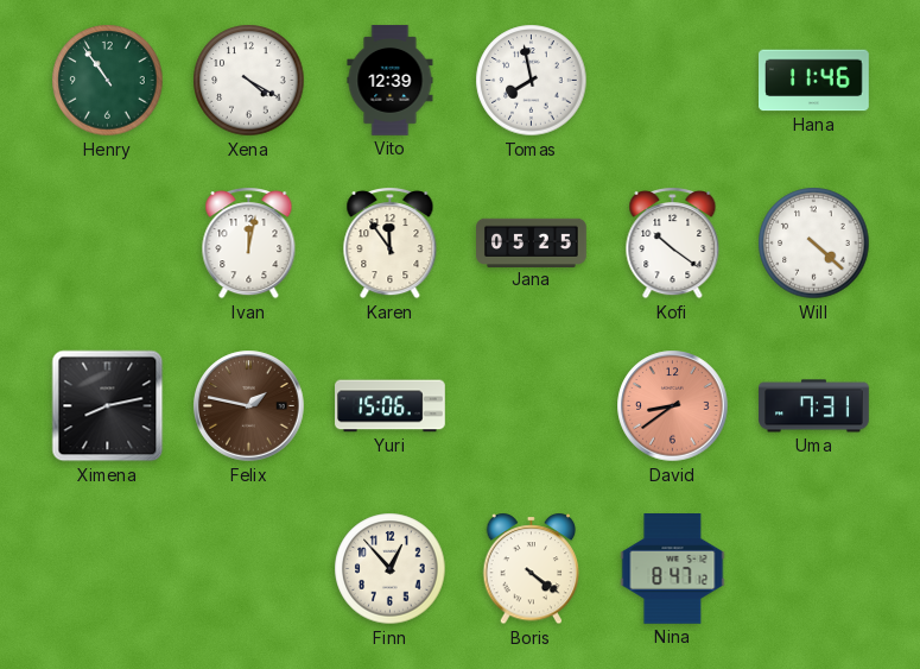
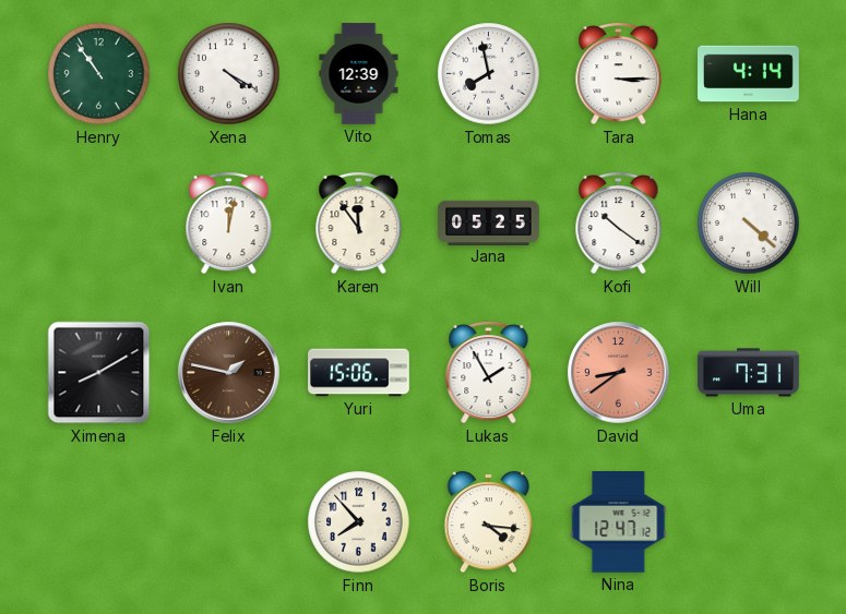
Tara: none -> 3:15
Hana: 11:46 -> 4:14
Ximena: 8:13 -> 8:10
Lukas: none -> 1:55
Finn: 12:53 -> 7:53
Boris: 4:21 -> 4:16
Nina: 8:47 -> 12:47
